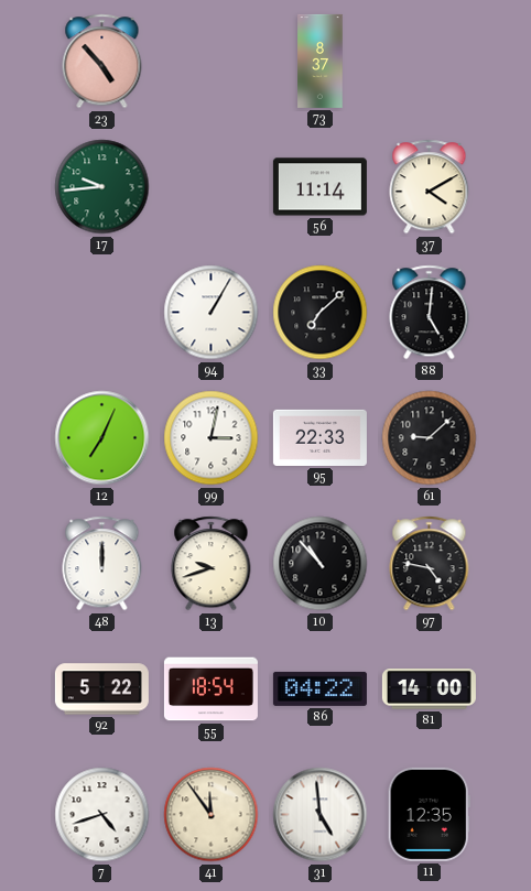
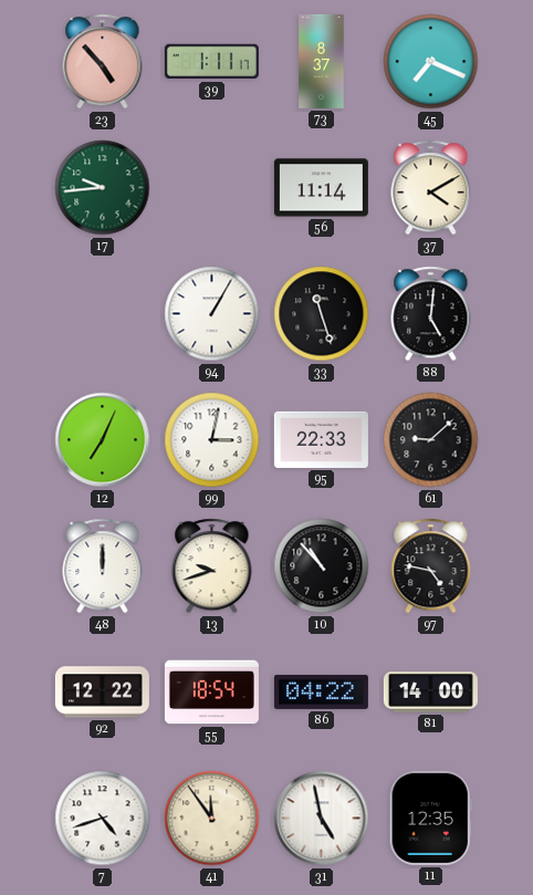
39: none -> 1:11
45: none -> 7:19
33: 7:08 -> 11:27
92: 5:22 -> 12:22
31: 4:59 -> 4:58
